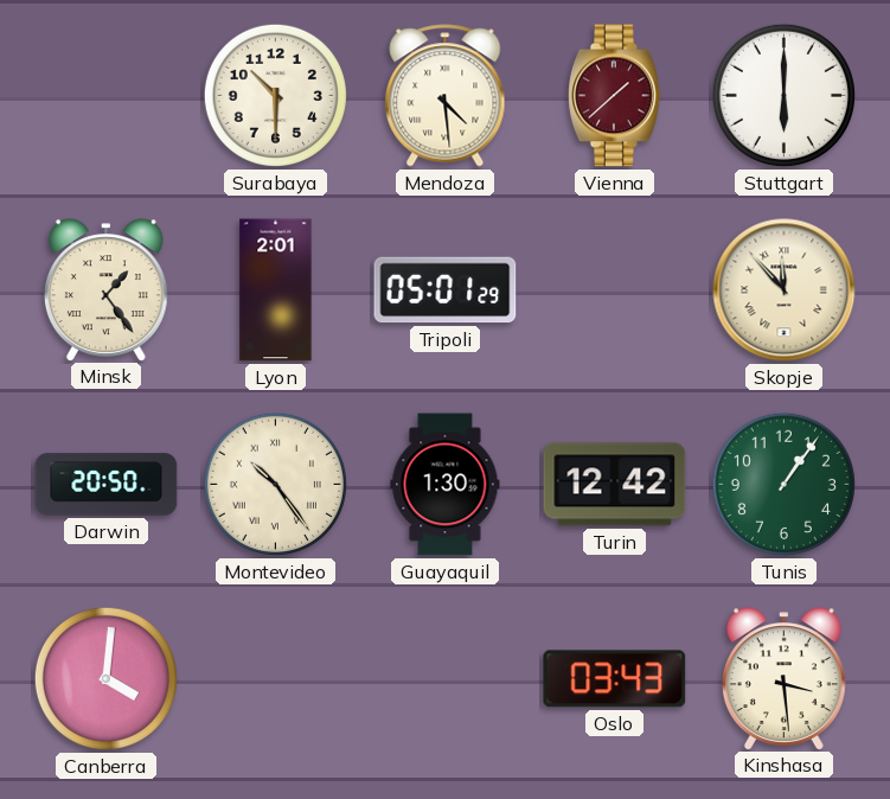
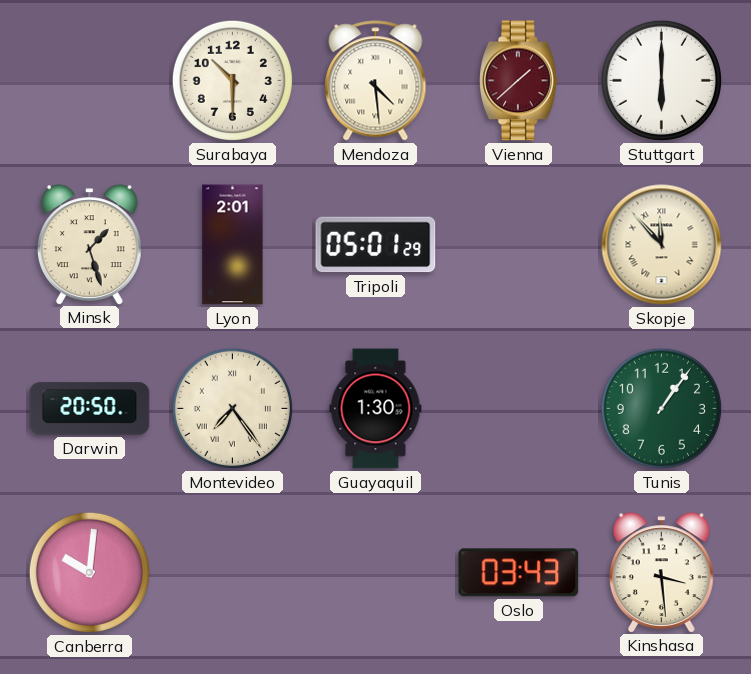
Minsk: 1:24 -> 1:27
Montevideo: 10:24 -> 7:24
Turin: 12:42 -> none
Canberra: 4:01 -> 10:01
